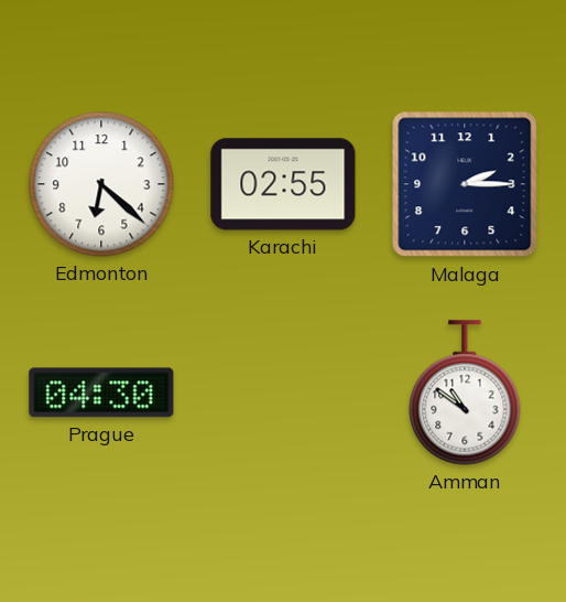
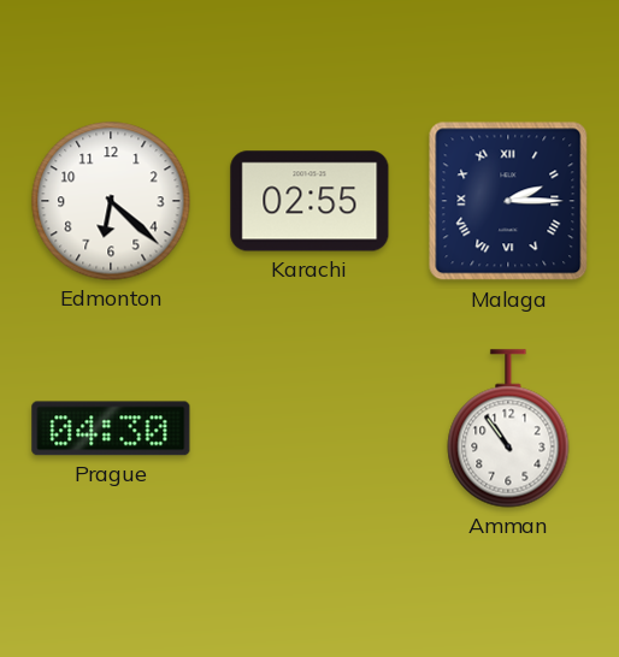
Malaga numerals: Arabic -> Roman
Amman: 10:51 -> 10:54
